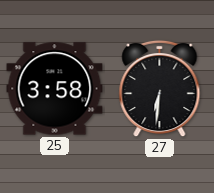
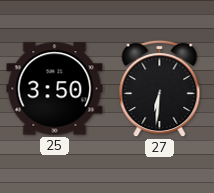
25: 3:58 -> 3:50
